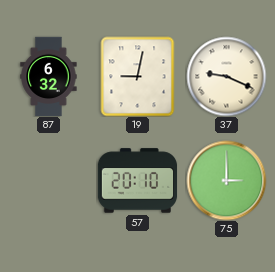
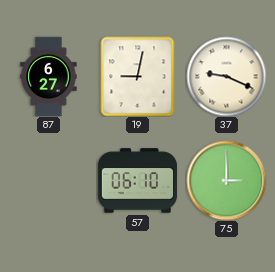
87: 6:32 -> 6:27
57: 20:10 -> 06:10
